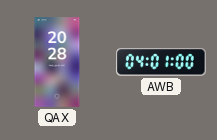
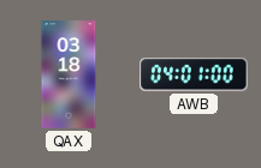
QAX: 20:28 -> 03:18
